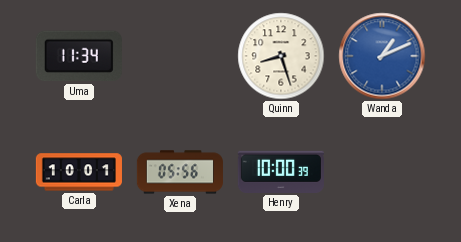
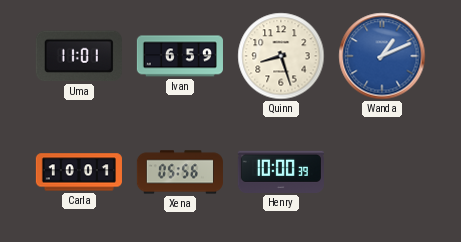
Uma: 11:34 -> 11:01
Ivan: none -> 6:59
